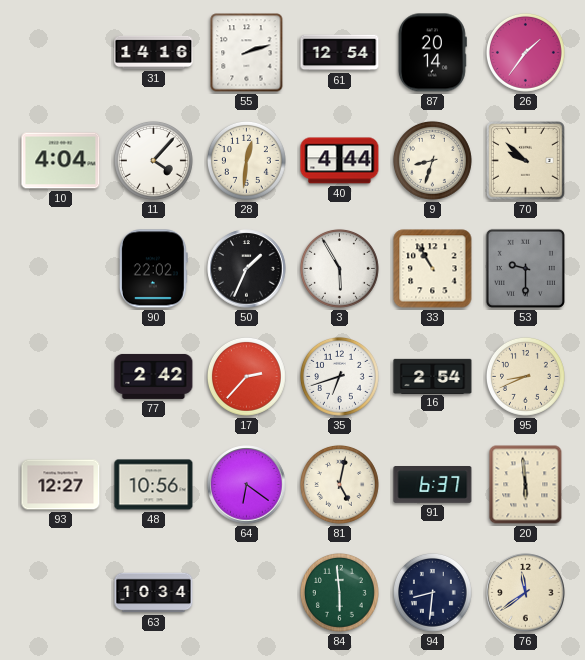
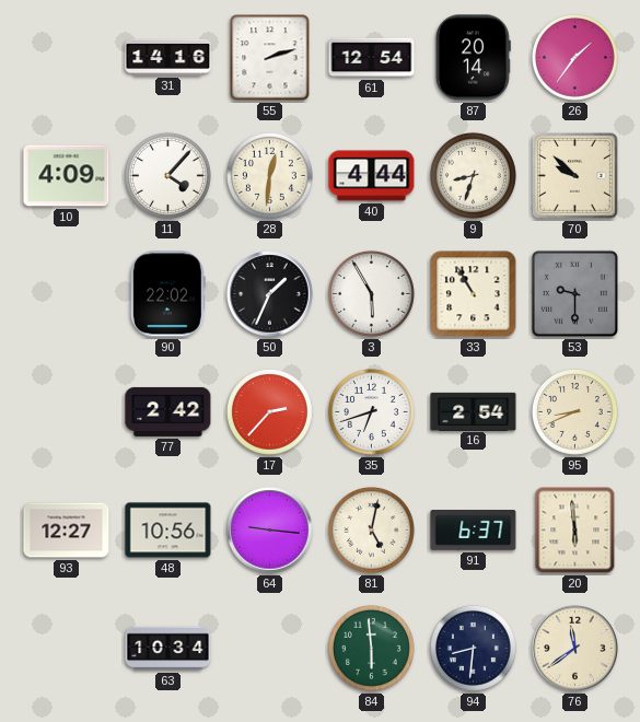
10: 4:04 -> 4:09
64: 6:21 -> 9:16
